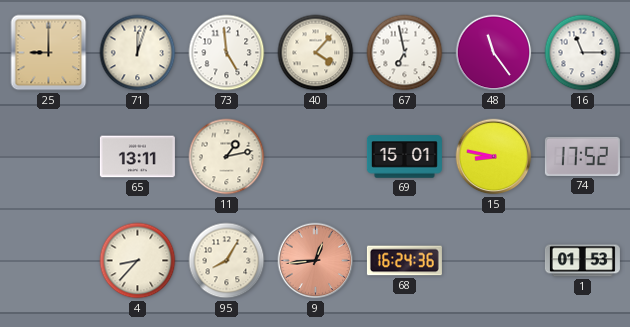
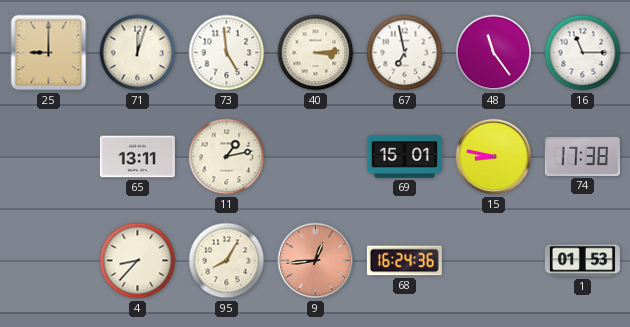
40: 4:07 -> 3:14
74: 17:52 -> 17:38
